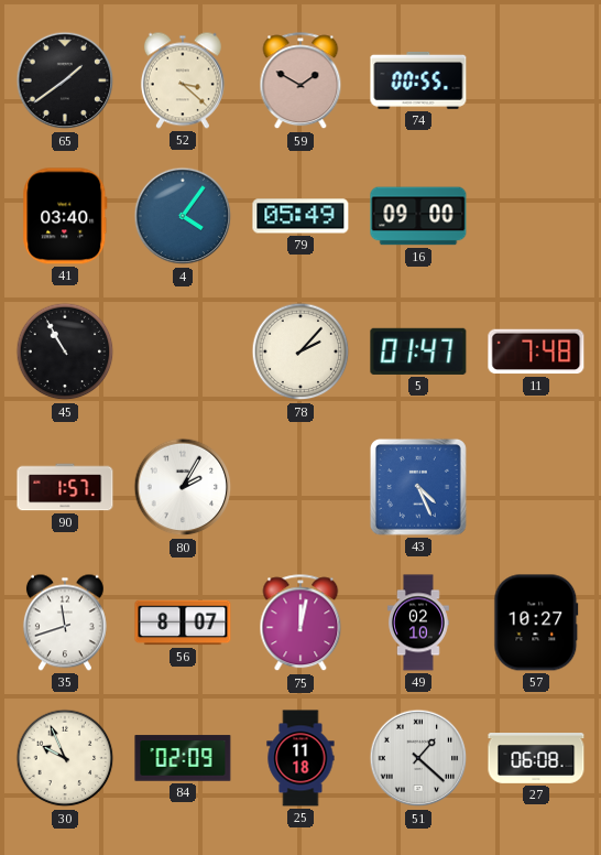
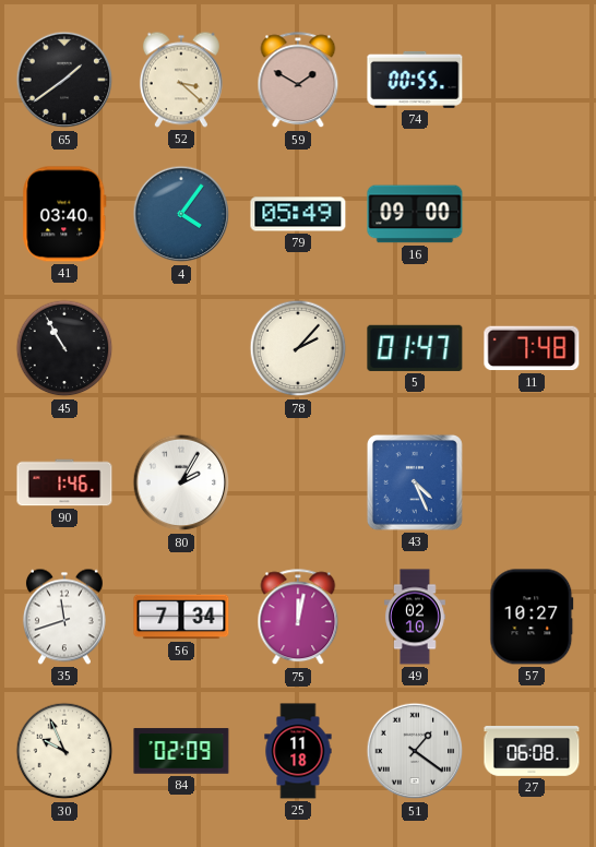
90: 1:57 -> 1:46
56: 8:07 -> 7:34
51: 1:22 -> 1:21
